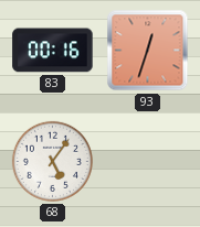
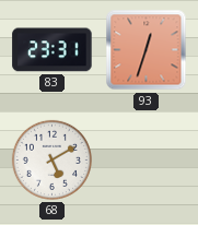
83: 00:16 -> 23:31
68: 5:06 -> 5:10
